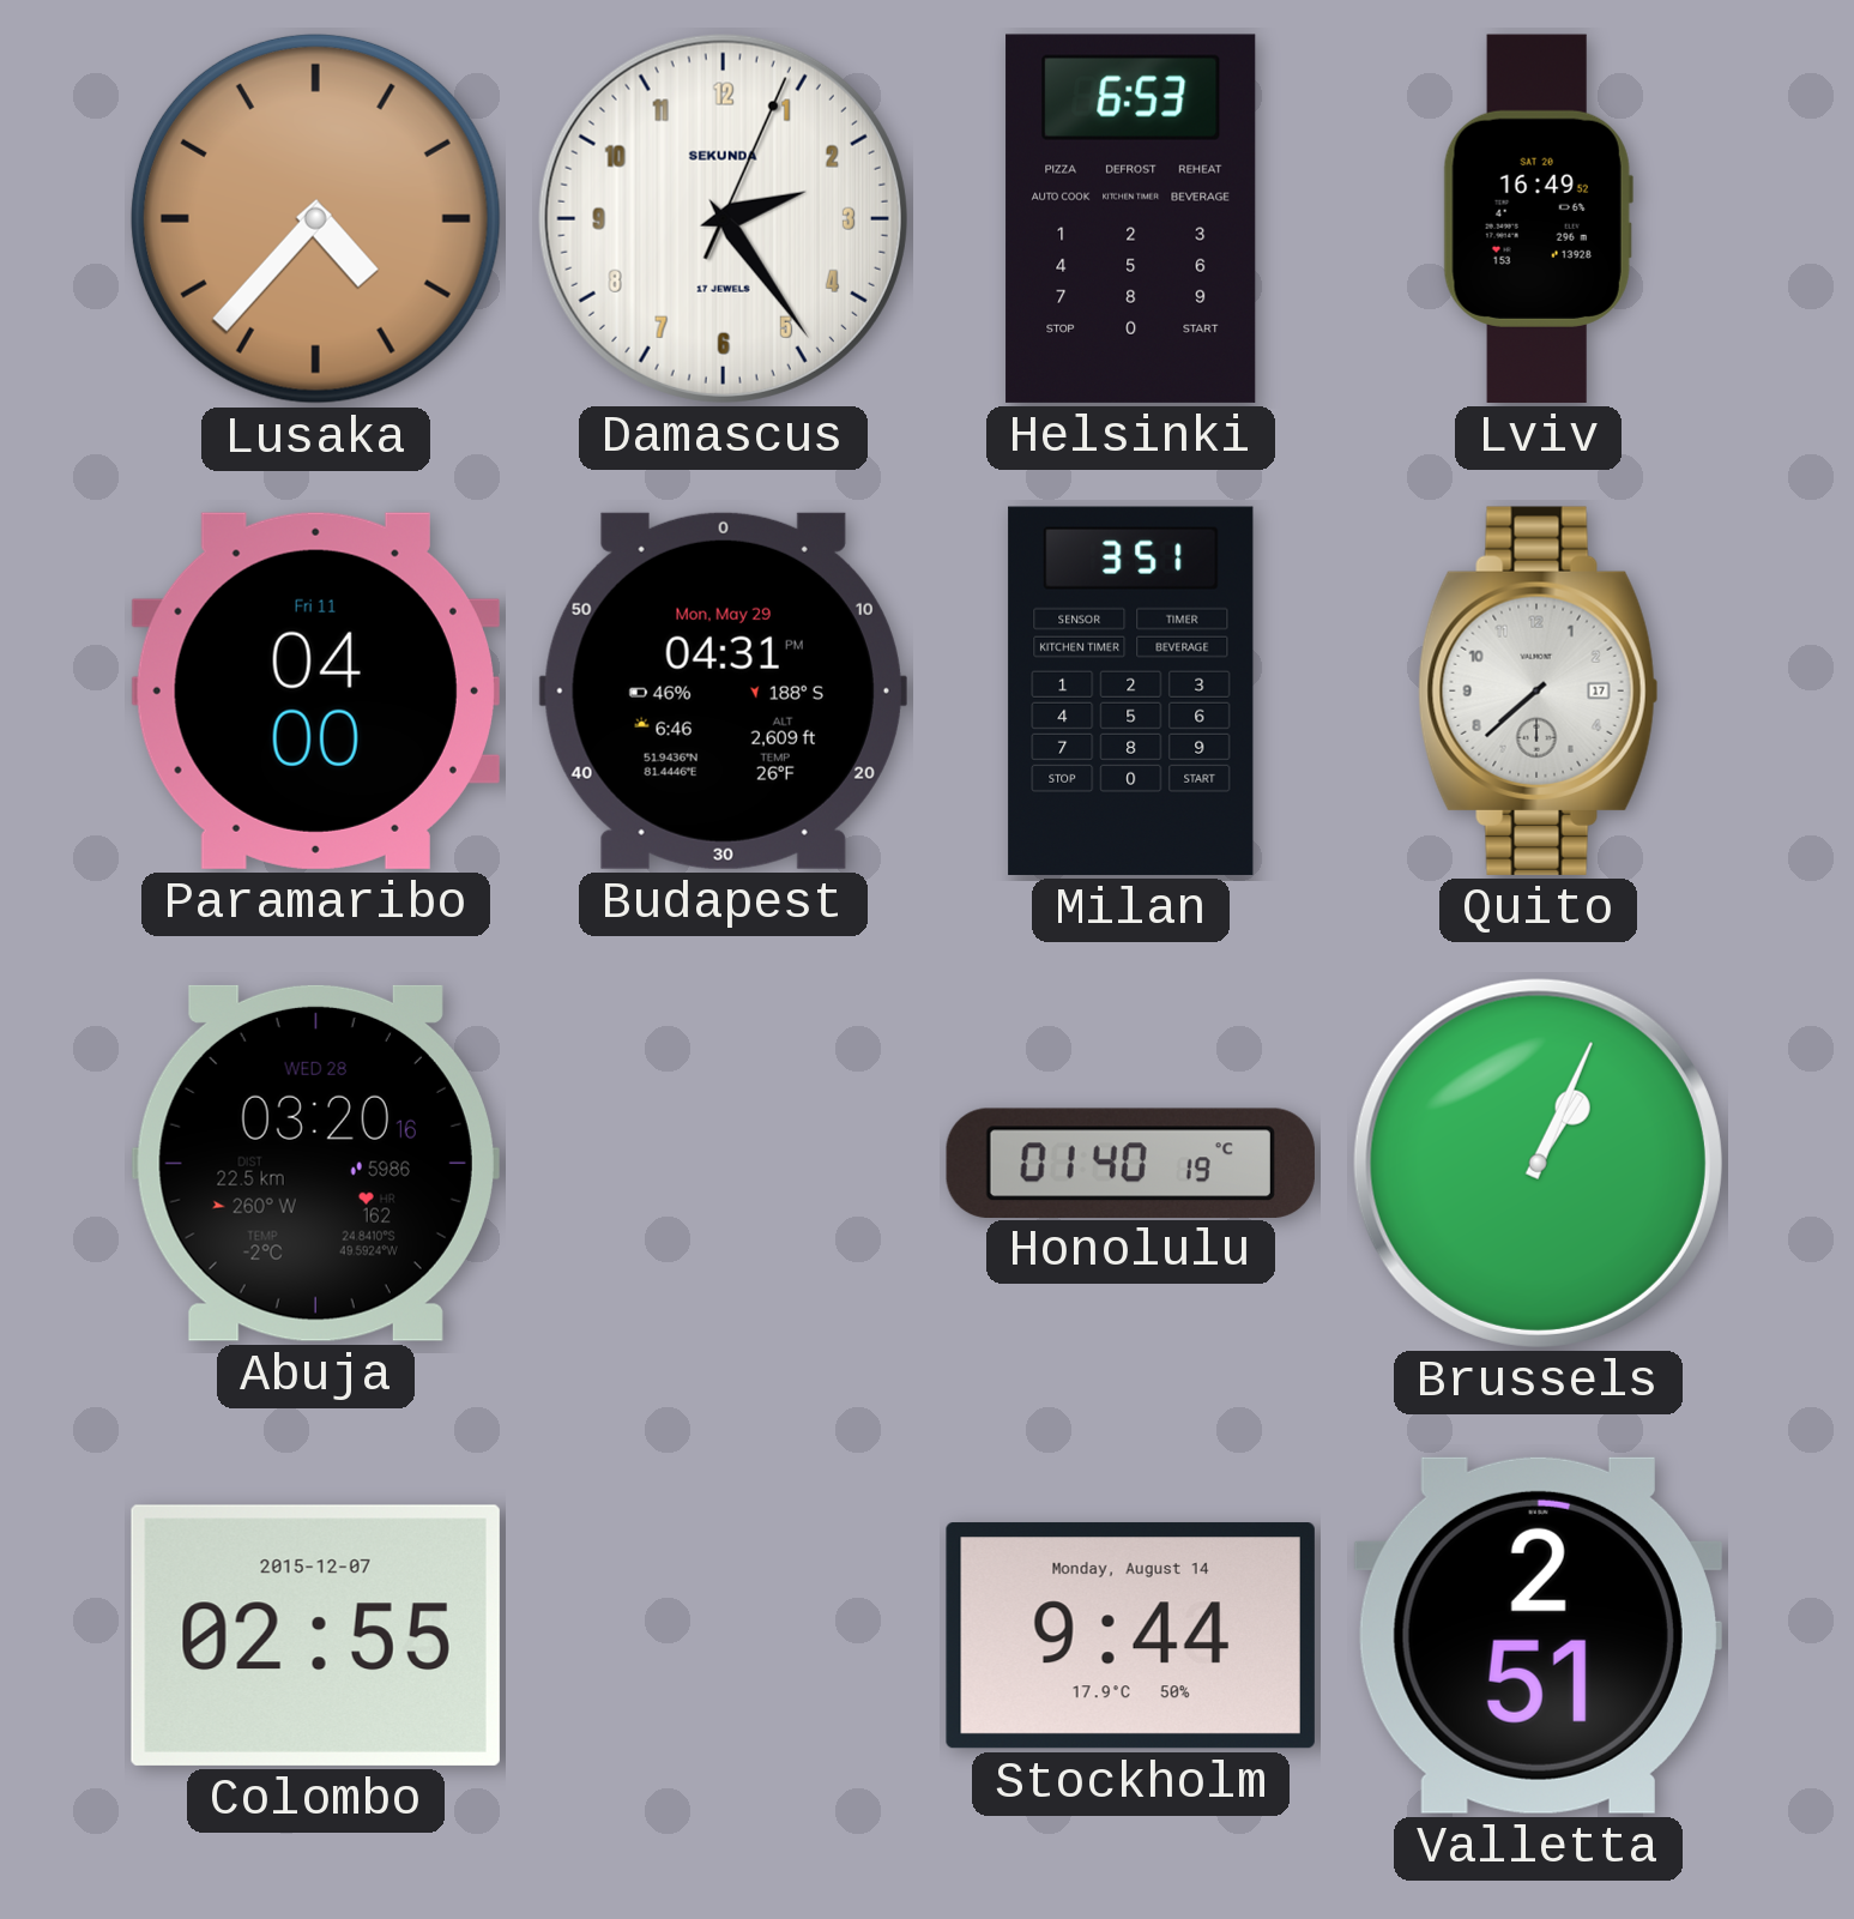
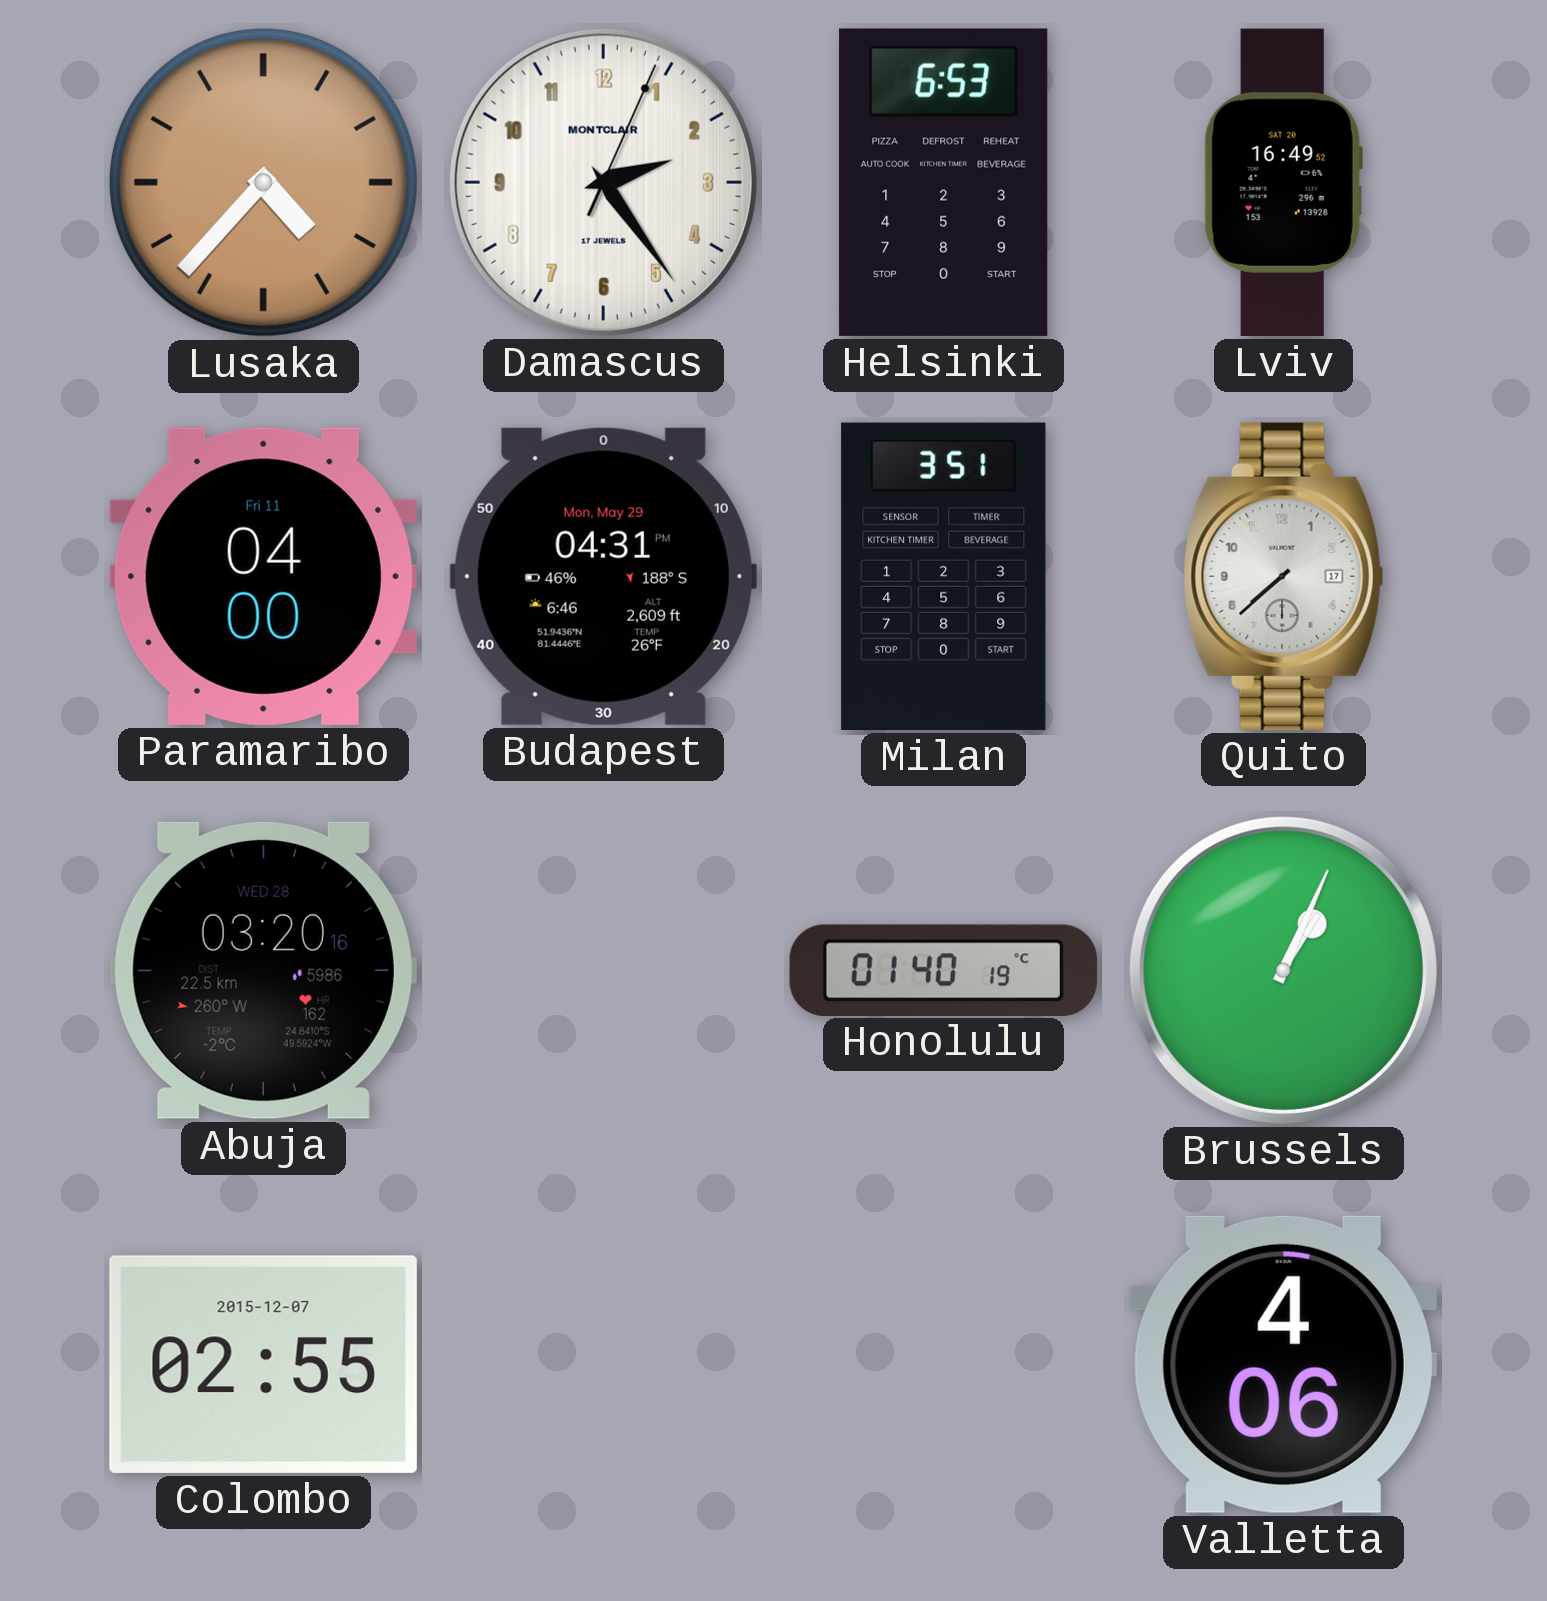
Damascus brand: SEKUNDA -> MONTCLAIR
Stockholm: 9:44 -> none
Valletta: 2:51 -> 4:06
